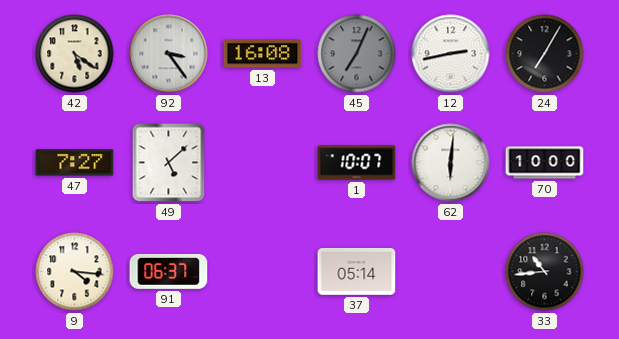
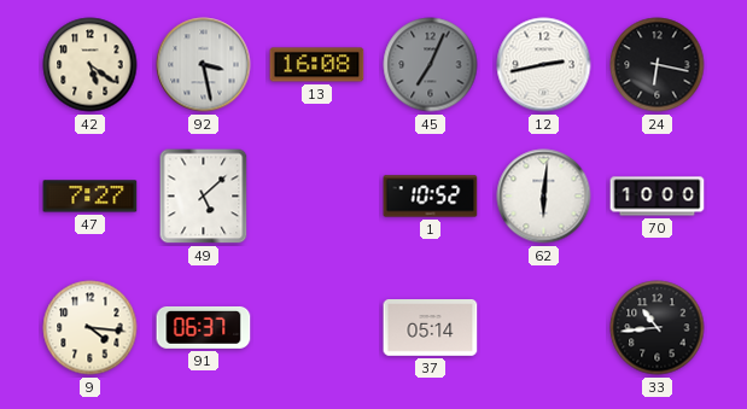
92: 3:24 -> 3:28
24: 7:05 -> 6:17
1: 10:07 -> 10:52
